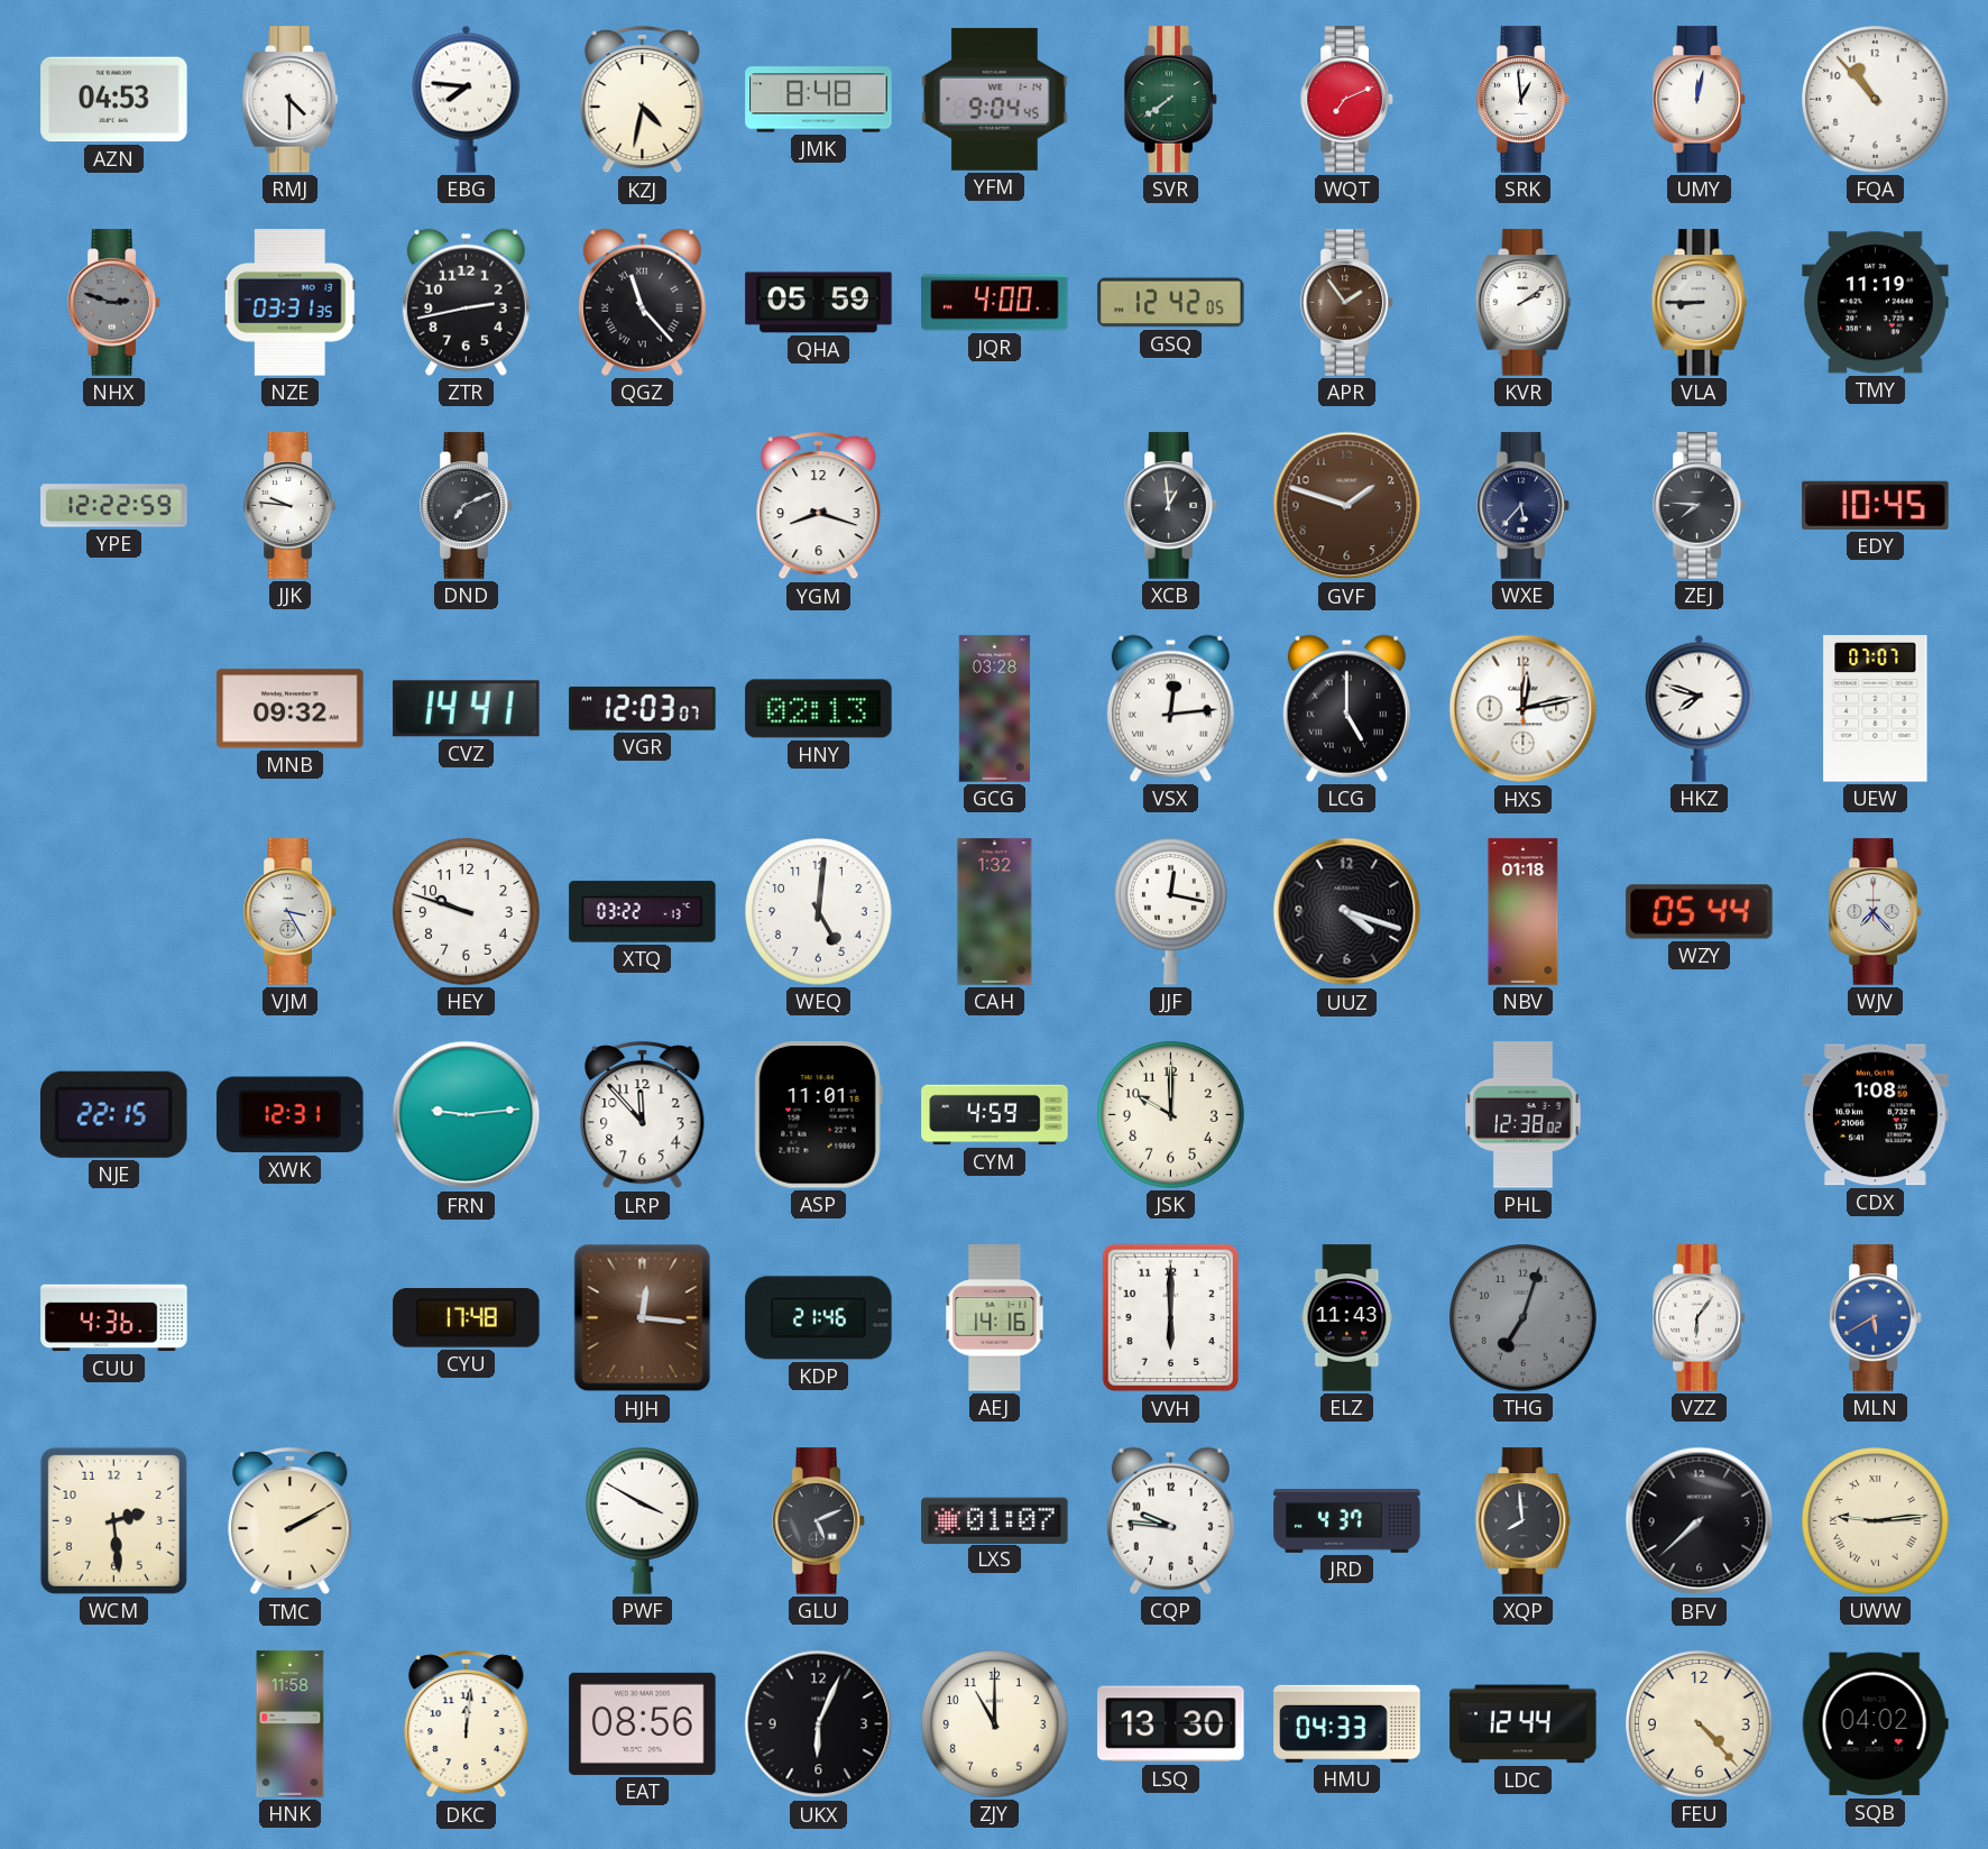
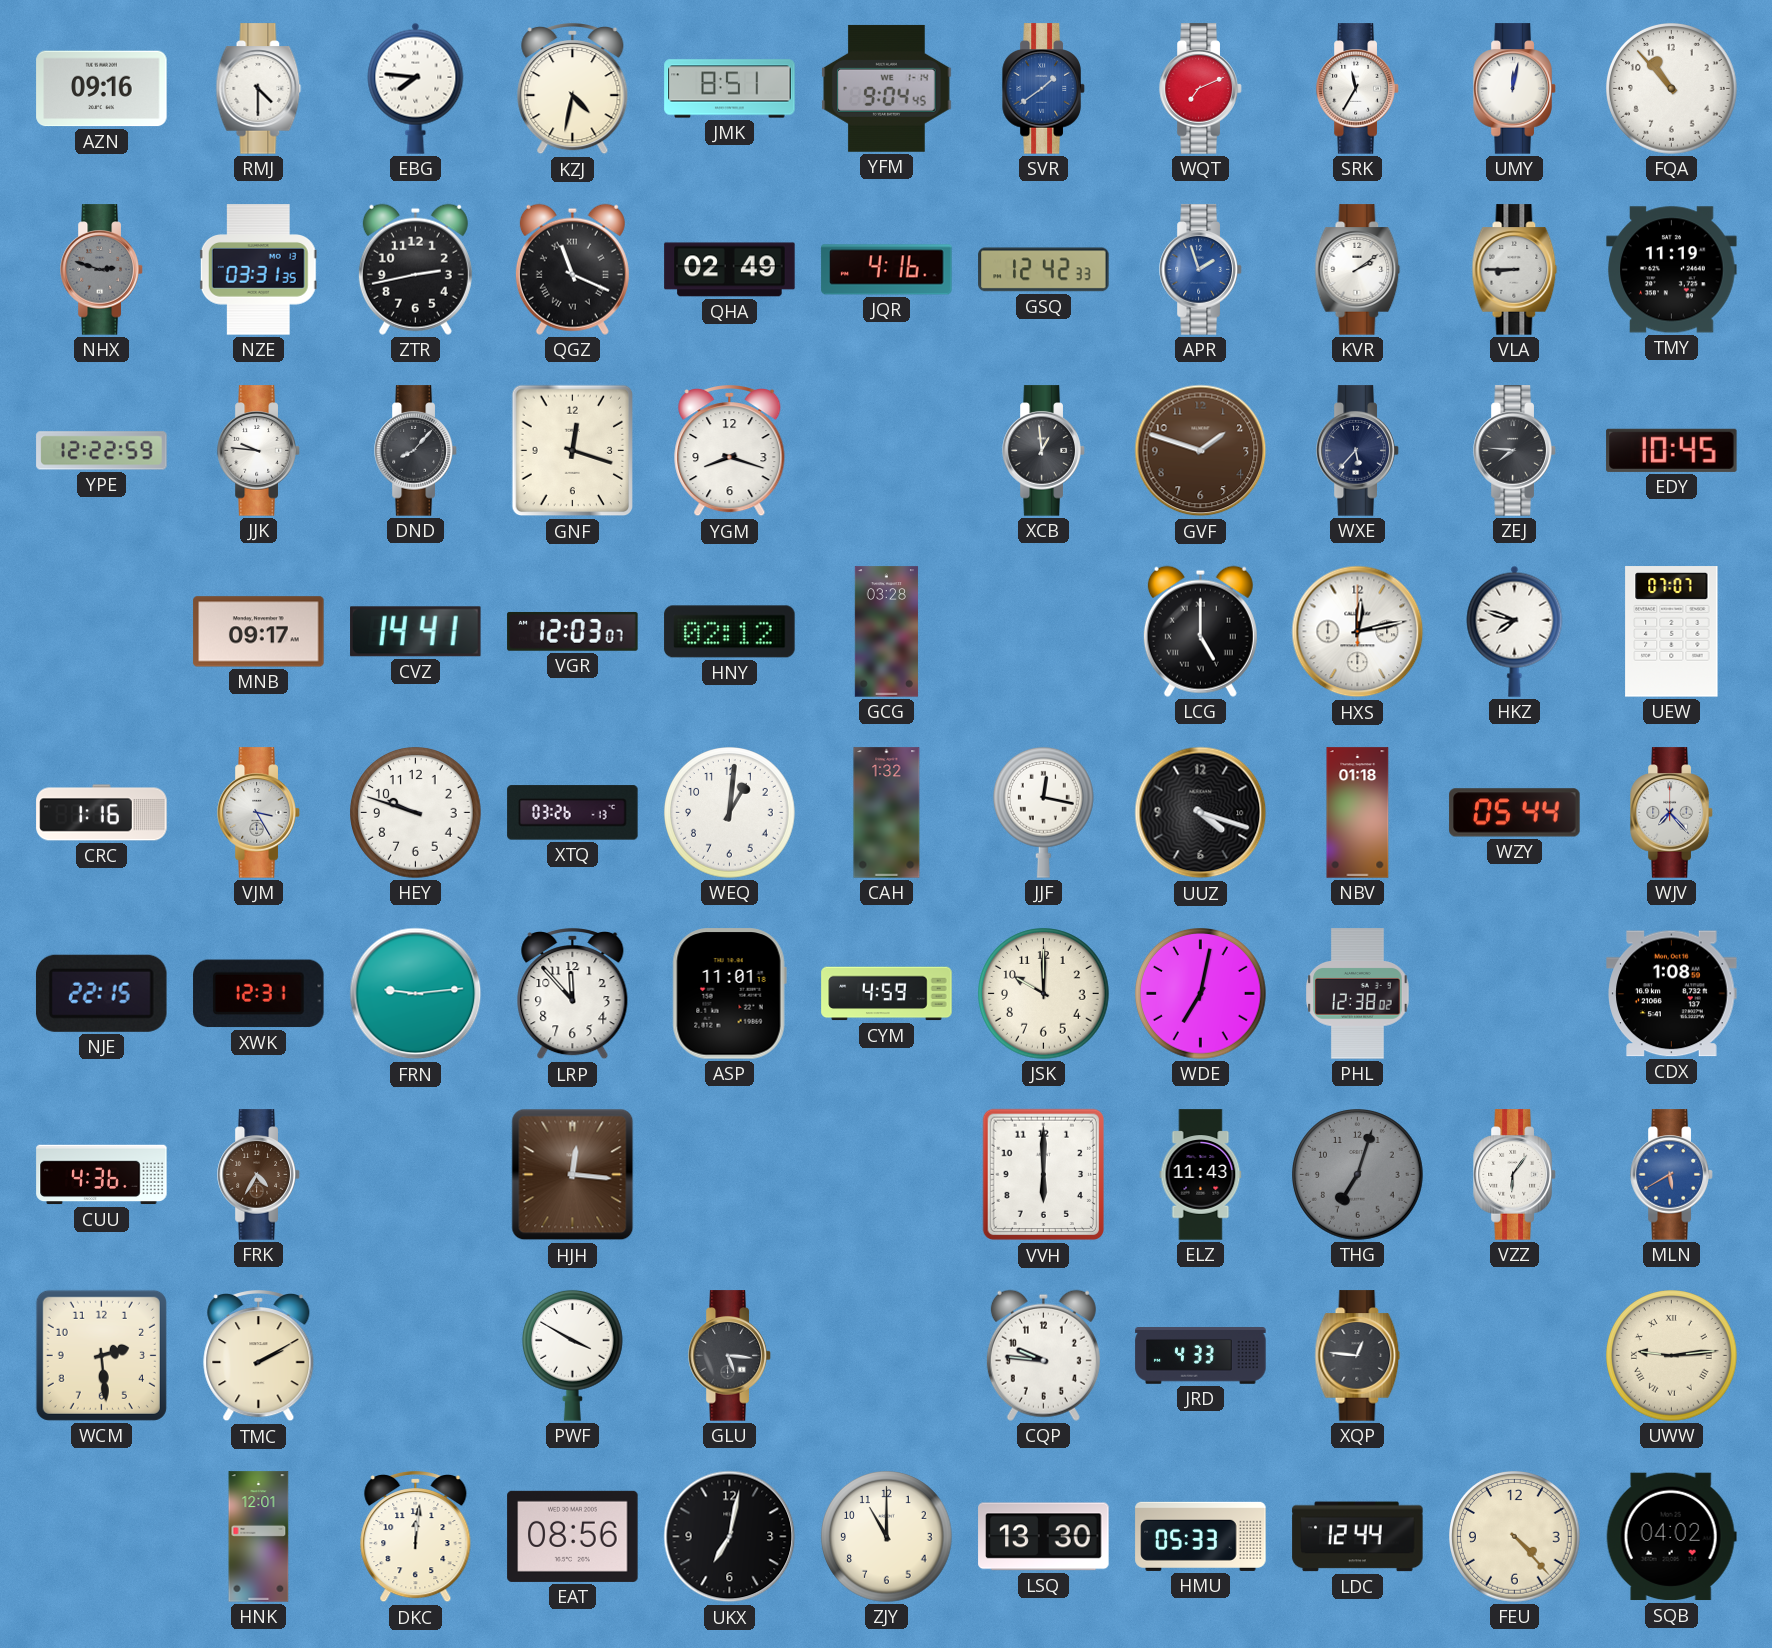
AZN: 04:53 -> 09:16
JMK: 8:48 -> 8:51
SVR: 7:39 -> 1:39
SVR dial: green -> blue
SRK: 12:59 -> 11:35
QGZ: 11:23 -> 11:19
QHA: 05:59 -> 02:49
JQR: 4:00 -> 4:16
GSQ: 12:42:05 -> 12:42:33
APR: 1:54 -> 1:57
APR dial: brown -> blue
DND: 7:11 -> 8:07
GNF: none -> 12:18
MNB: 09:32 -> 09:17
HNY: 02:13 -> 02:12
VSX: 12:14 -> none
CRC: none -> 1:16
XTQ: 03:22 -> 03:26
WEQ: 5:01 -> 1:01
WDE: none -> 7:02
FRK: none -> 4:35
CYU: 17:48 -> none
KDP: 21:46 -> none
AEJ: 14:16 -> none
GLU: 5:11 -> 5:16
LXS: 01:07 -> none
JRD: 4:37 -> 4:33
XQP: 7:59 -> 12:46
BFV: 7:38 -> none
HNK: 11:58 -> 12:01
UKX: 6:04 -> 7:02
HMU: 04:33 -> 05:33
